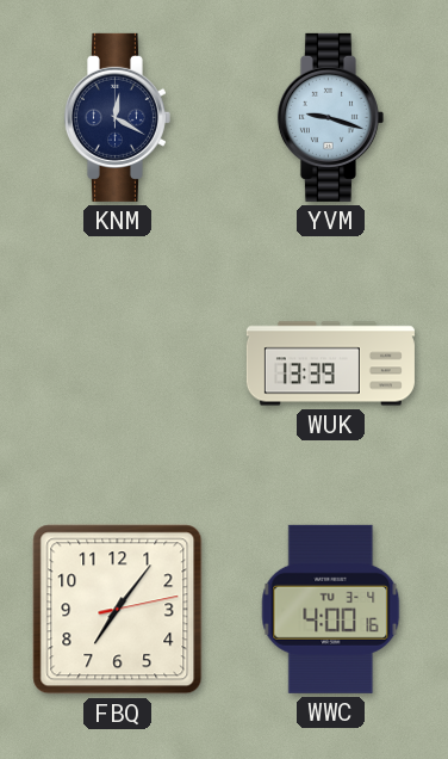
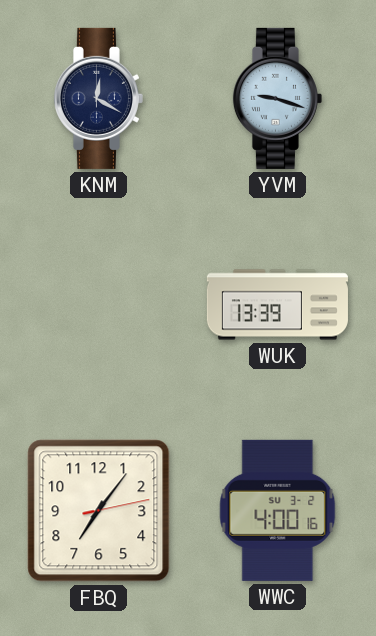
WWC date: TU 3-4 -> SU 3-2
